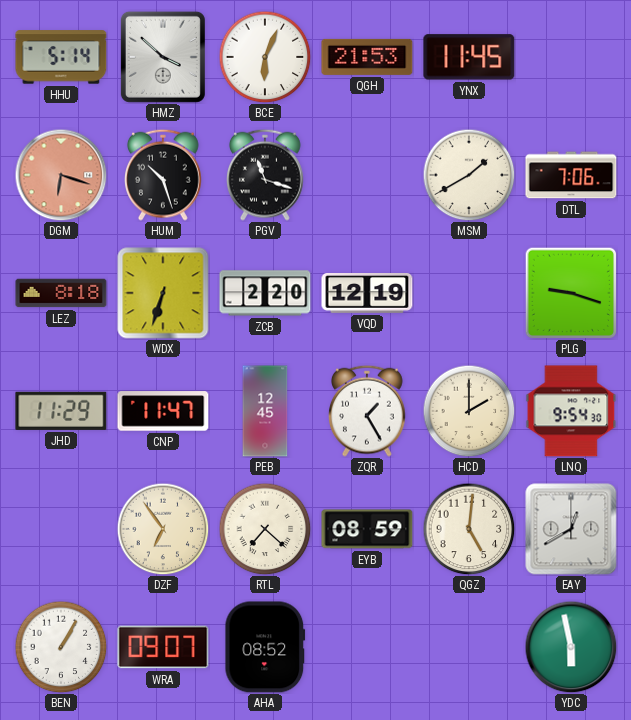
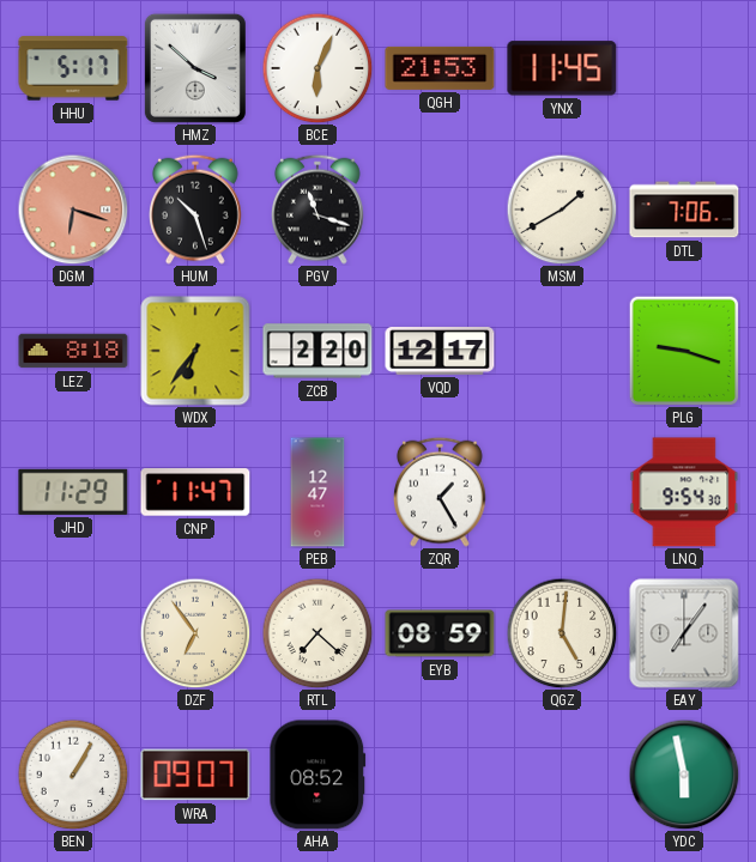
HHU: 5:14 -> 5:17
WDX: 6:33 -> 6:36
VQD: 12:19 -> 12:17
PEB: 12:45 -> 12:47
HCD: 2:00 -> none
EAY: 12:40 -> 7:06
